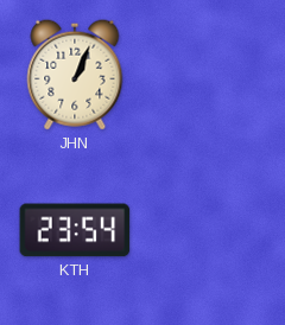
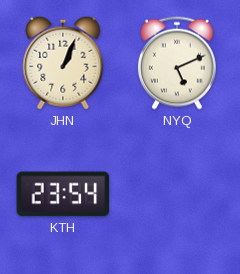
NYQ: none -> 5:11
